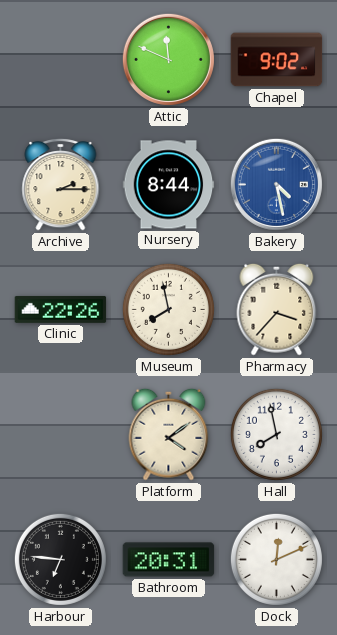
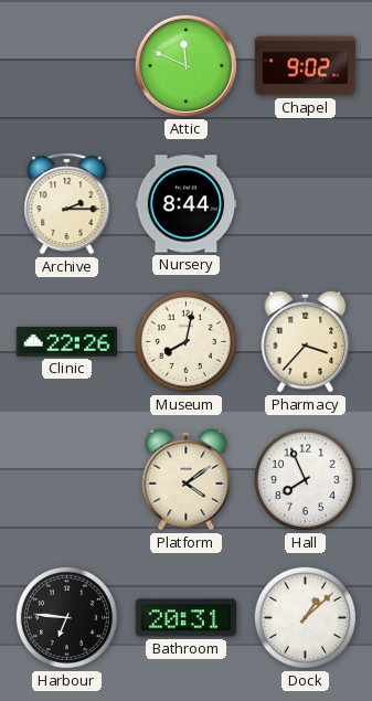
Bakery: 4:28 -> none
Museum: 7:58 -> 8:02
Hall: 7:58 -> 7:56
Dock: 12:11 -> 1:08
